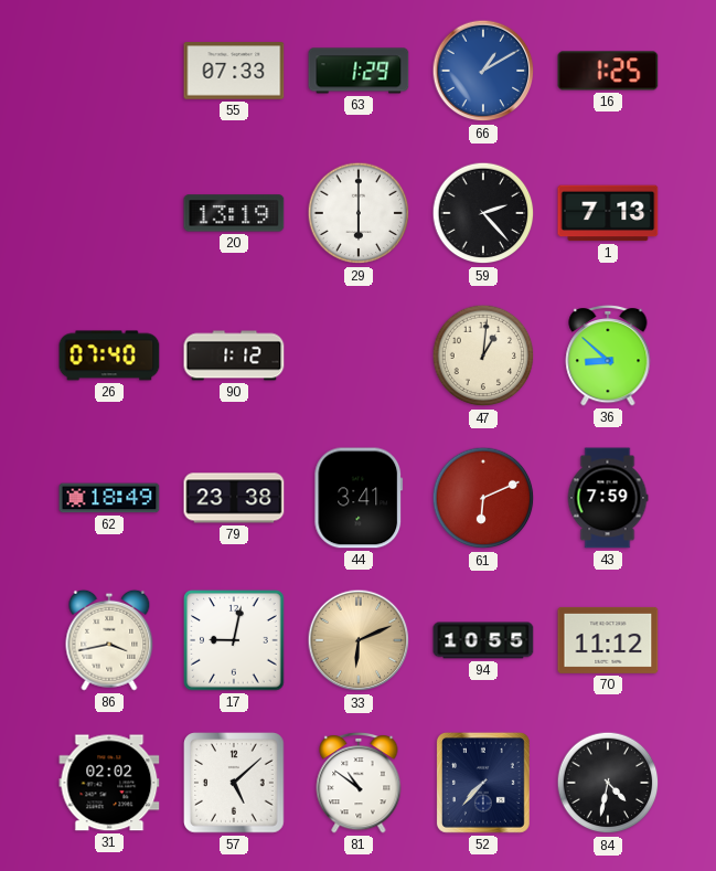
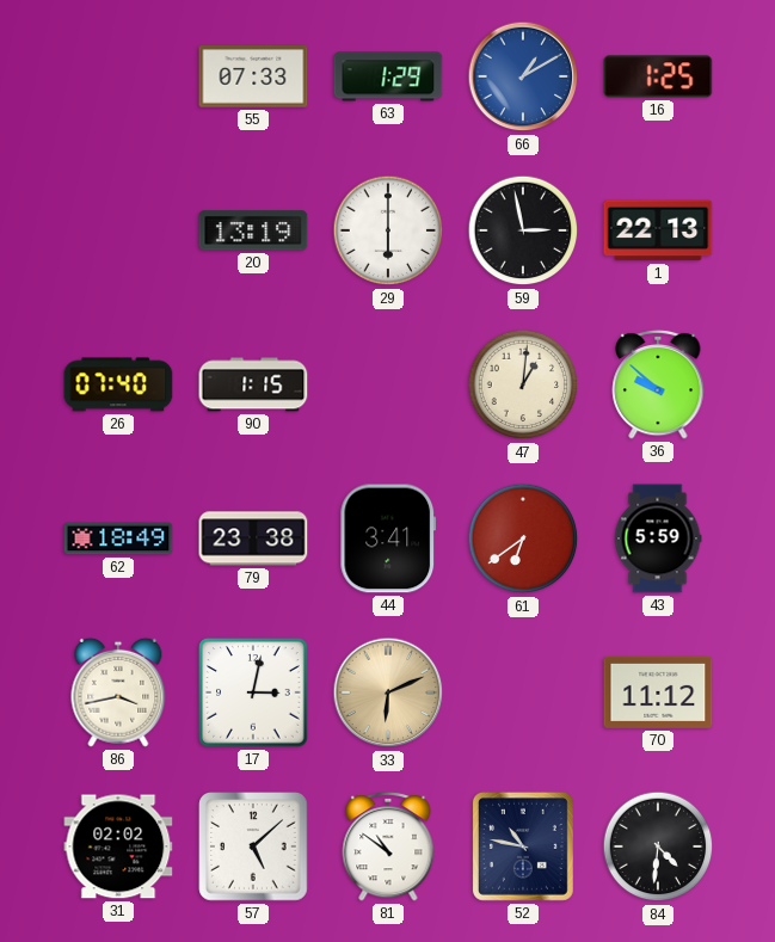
59: 2:23 -> 2:58
1: 7:13 -> 22:13
90: 1:12 -> 1:15
36: 8:52 -> 9:52
61: 6:11 -> 6:39
43: 7:59 -> 5:59
17: 9:02 -> 3:02
94: 10:55 -> none
52: 7:37 -> 10:47
84: 4:32 -> 4:31
